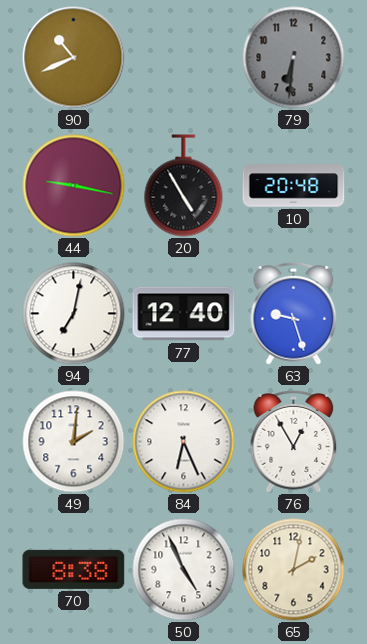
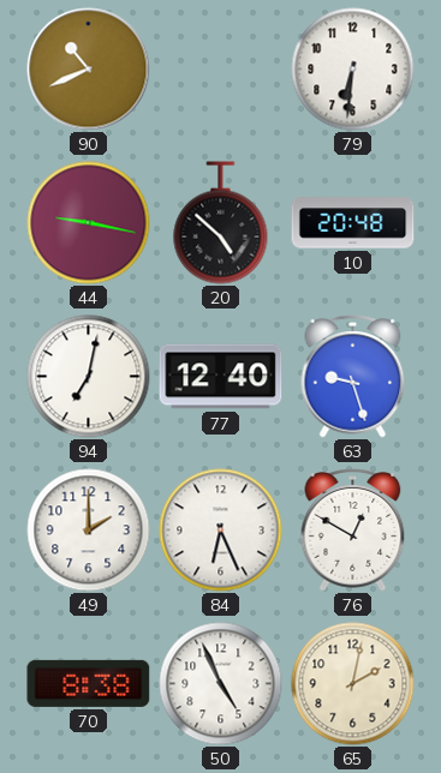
79 dial: grey -> white
20: 4:55 -> 4:52
49: 2:01 -> 2:00
76: 12:55 -> 12:50
